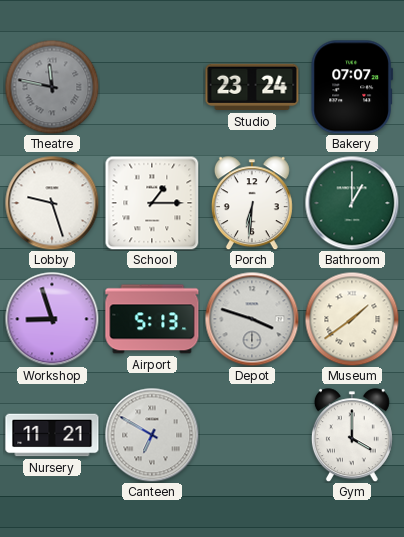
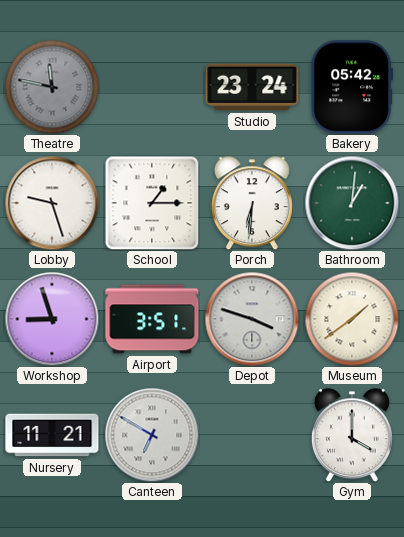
Bakery: 07:07 -> 05:42
Bathroom: 1:00 -> 1:01
Airport: 5:13 -> 3:51
